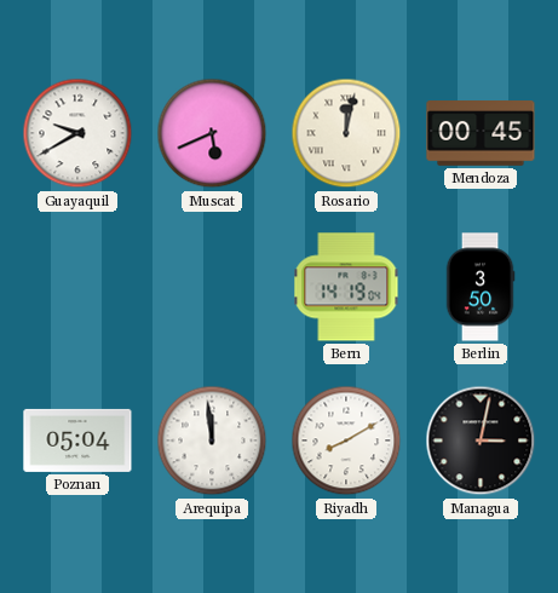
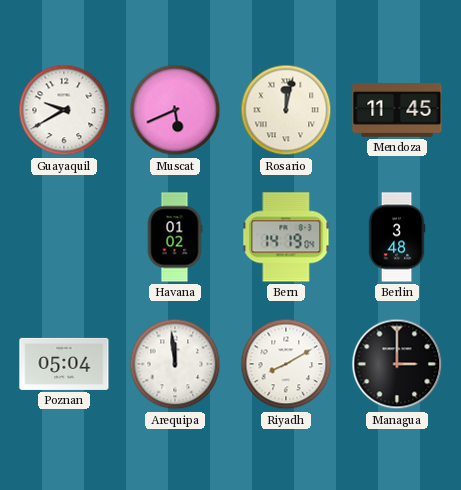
Mendoza: 00:45 -> 11:45
Havana: none -> 01:02
Berlin: 3:50 -> 3:48
Managua: 3:02 -> 3:00
